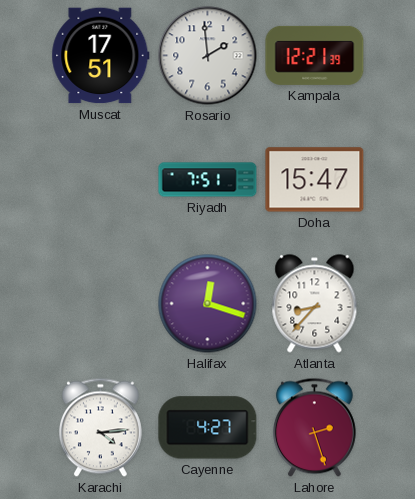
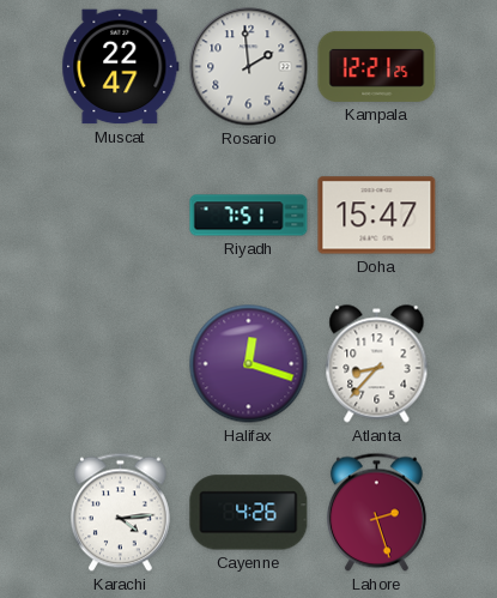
Muscat: 17:51 -> 22:47
Kampala: 12:21:39 -> 12:21:25
Cayenne: 4:27 -> 4:26
